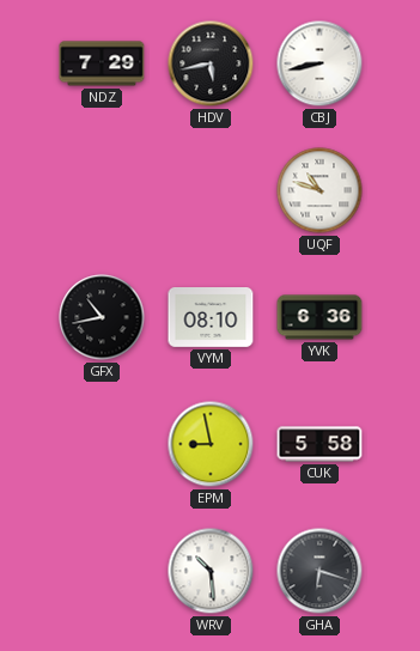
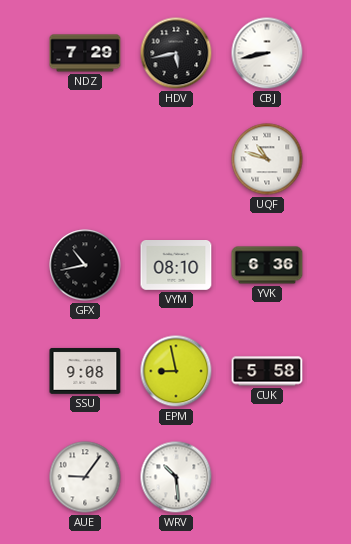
SSU: none -> 9:08
AUE: none -> 9:06
GHA: 6:18 -> none
